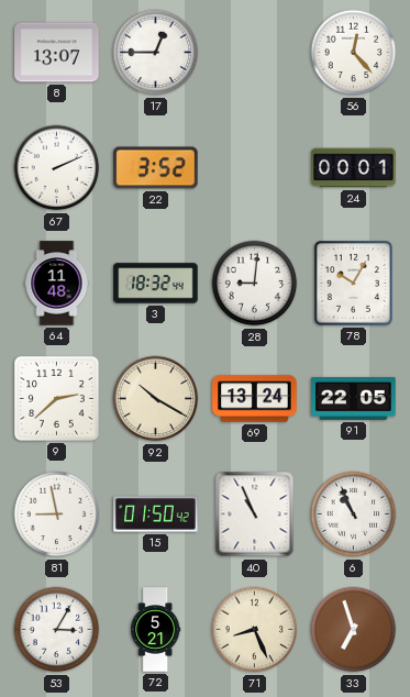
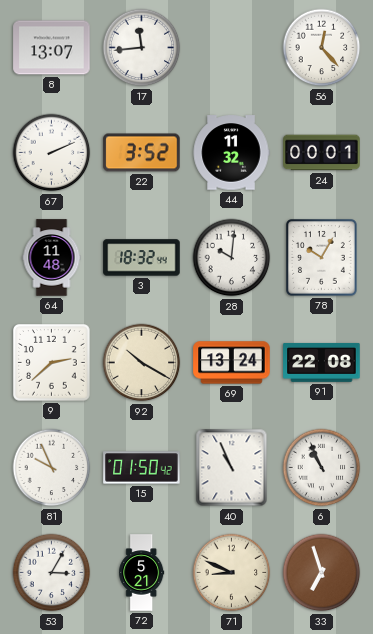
17: 12:45 -> 11:44
44: none -> 11:32
28: 9:01 -> 10:01
91: 22:05 -> 22:08
81: 8:58 -> 9:56
71: 8:26 -> 8:49
